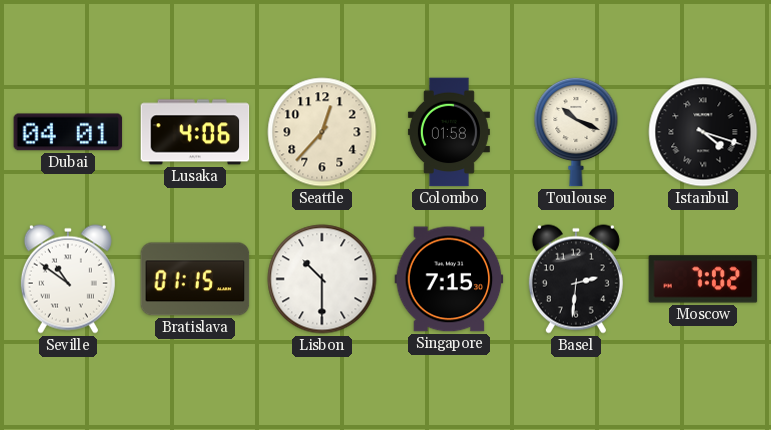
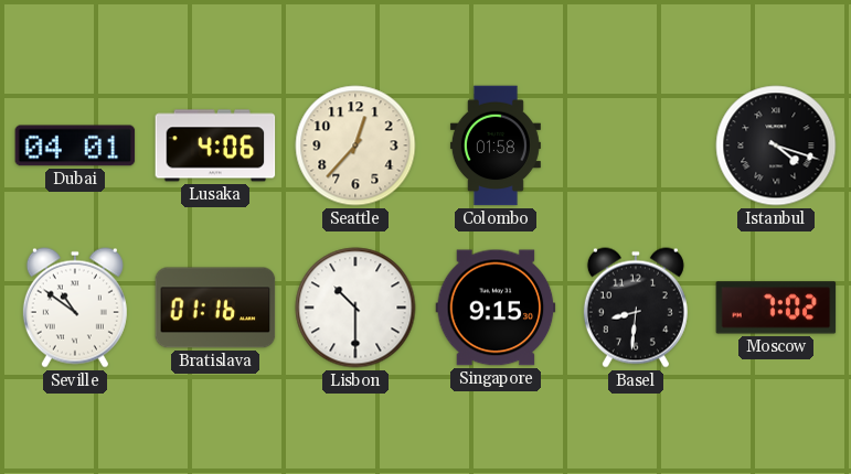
Toulouse: 10:19 -> none
Bratislava: 01:15 -> 01:16
Singapore: 7:15 -> 9:15
Basel: 2:31 -> 8:31
